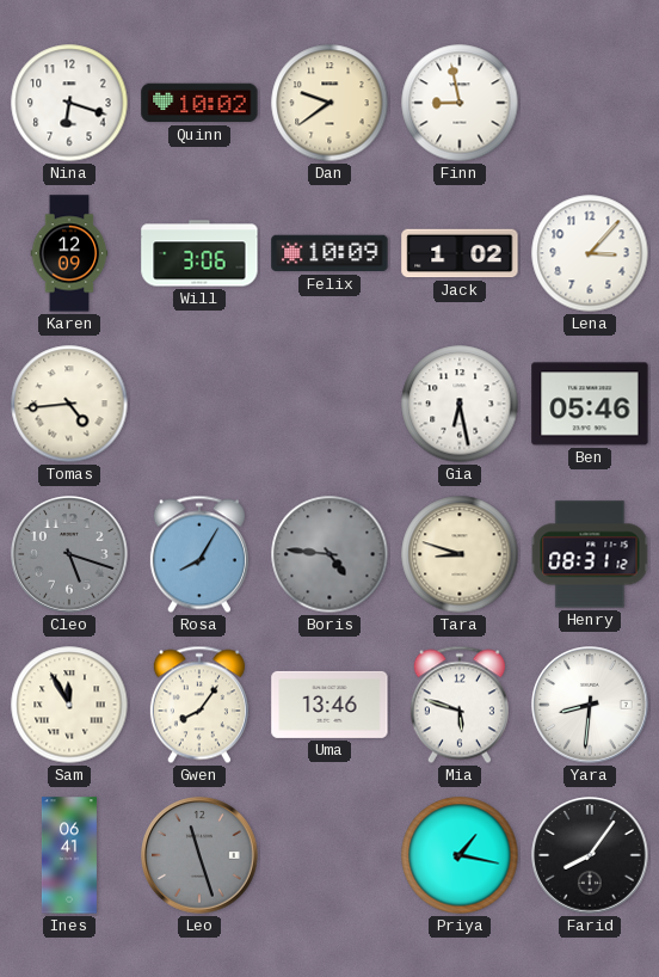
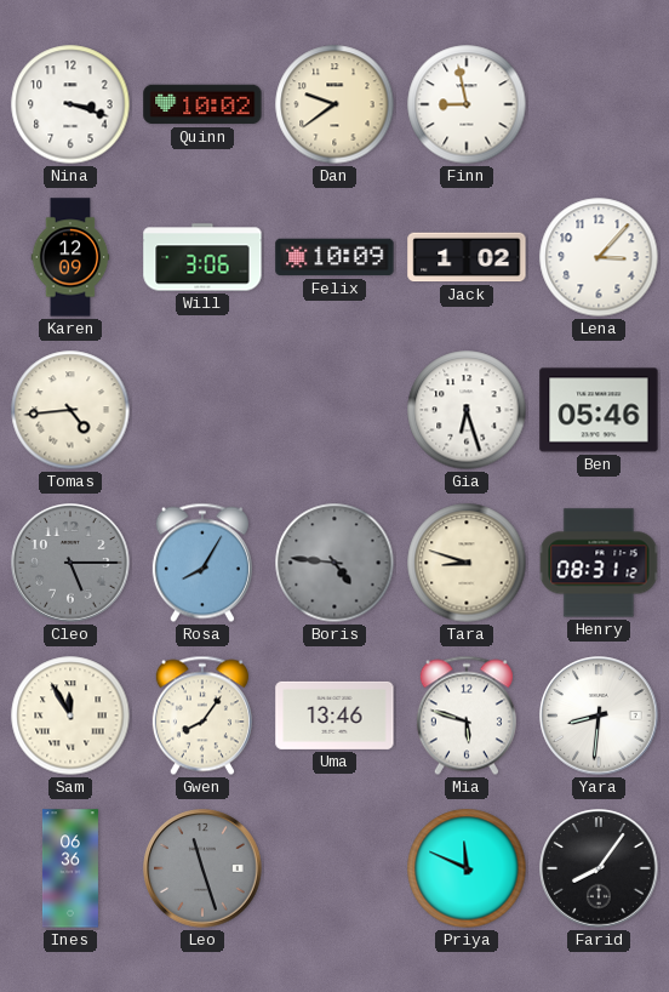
Nina: 6:18 -> 3:18
Gia: 6:28 -> 6:27
Cleo: 5:18 -> 5:15
Ines: 06:41 -> 06:36
Priya: 1:17 -> 11:49
